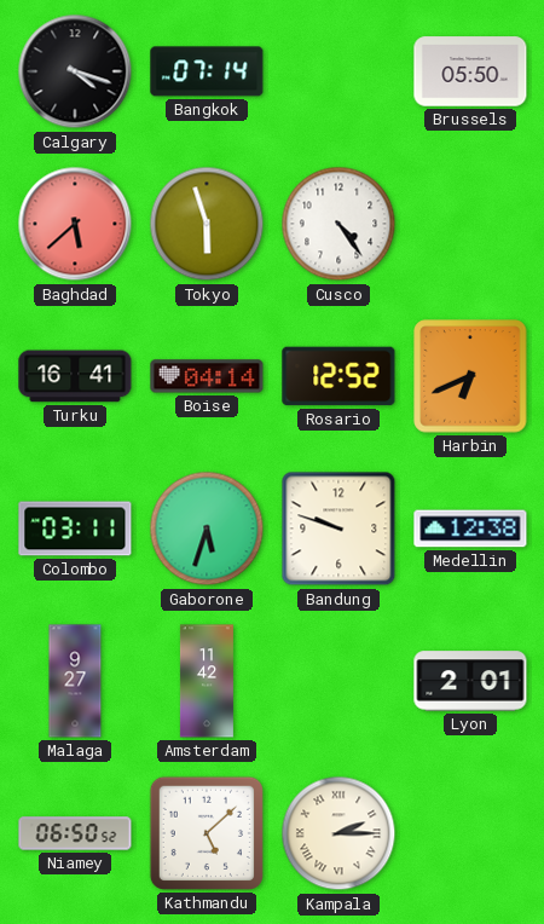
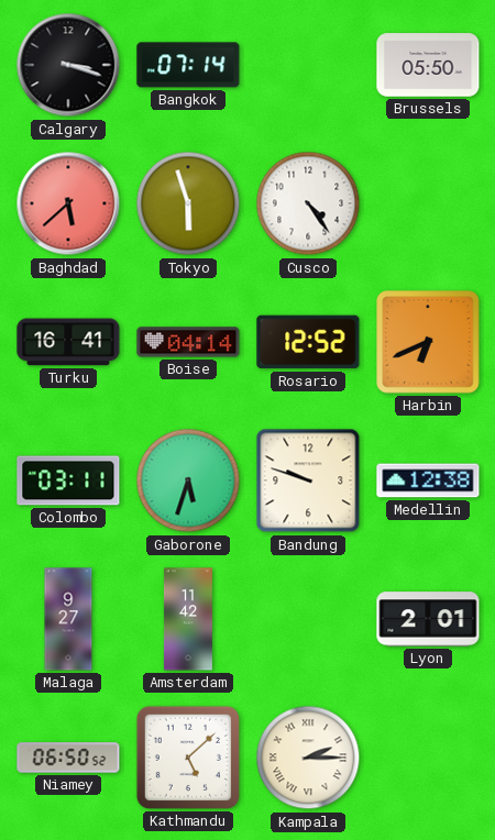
Calgary: 4:18 -> 3:18
